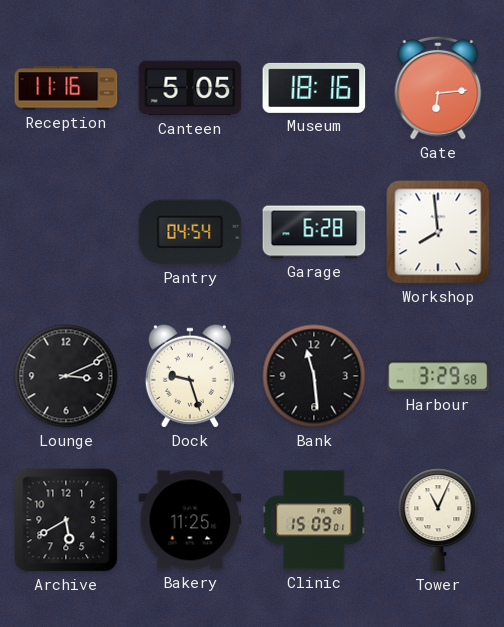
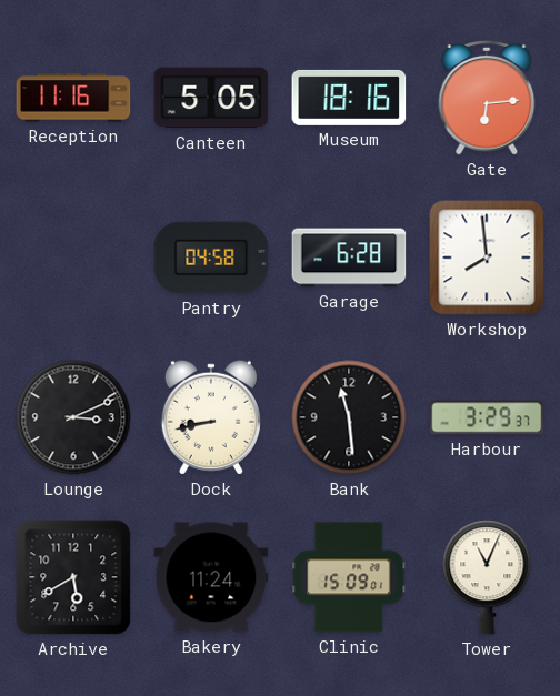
Pantry: 04:54 -> 04:58
Dock: 9:27 -> 8:43
Harbour: 3:29:58 -> 3:29:37
Bakery: 11:25 -> 11:24
